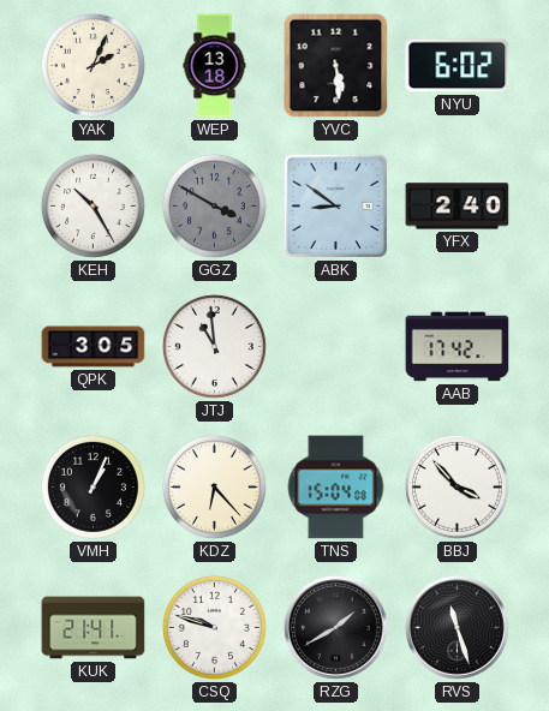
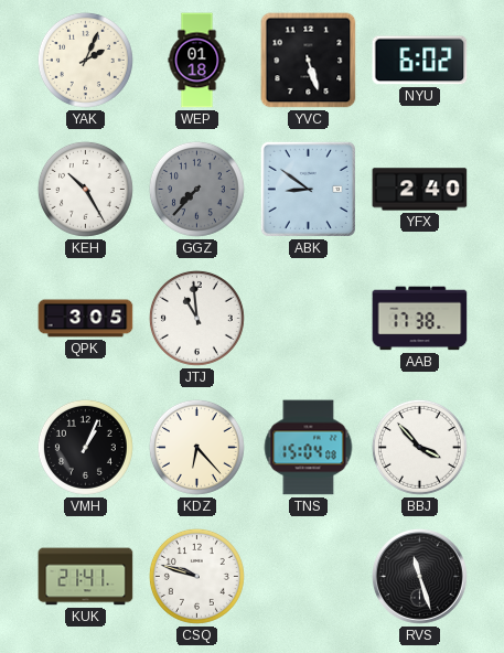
WEP: 13:18 -> 01:18
YVC: 5:29 -> 5:27
GGZ: 3:50 -> 7:37
AAB: 17:42 -> 17:38
RZG: 1:40 -> none
